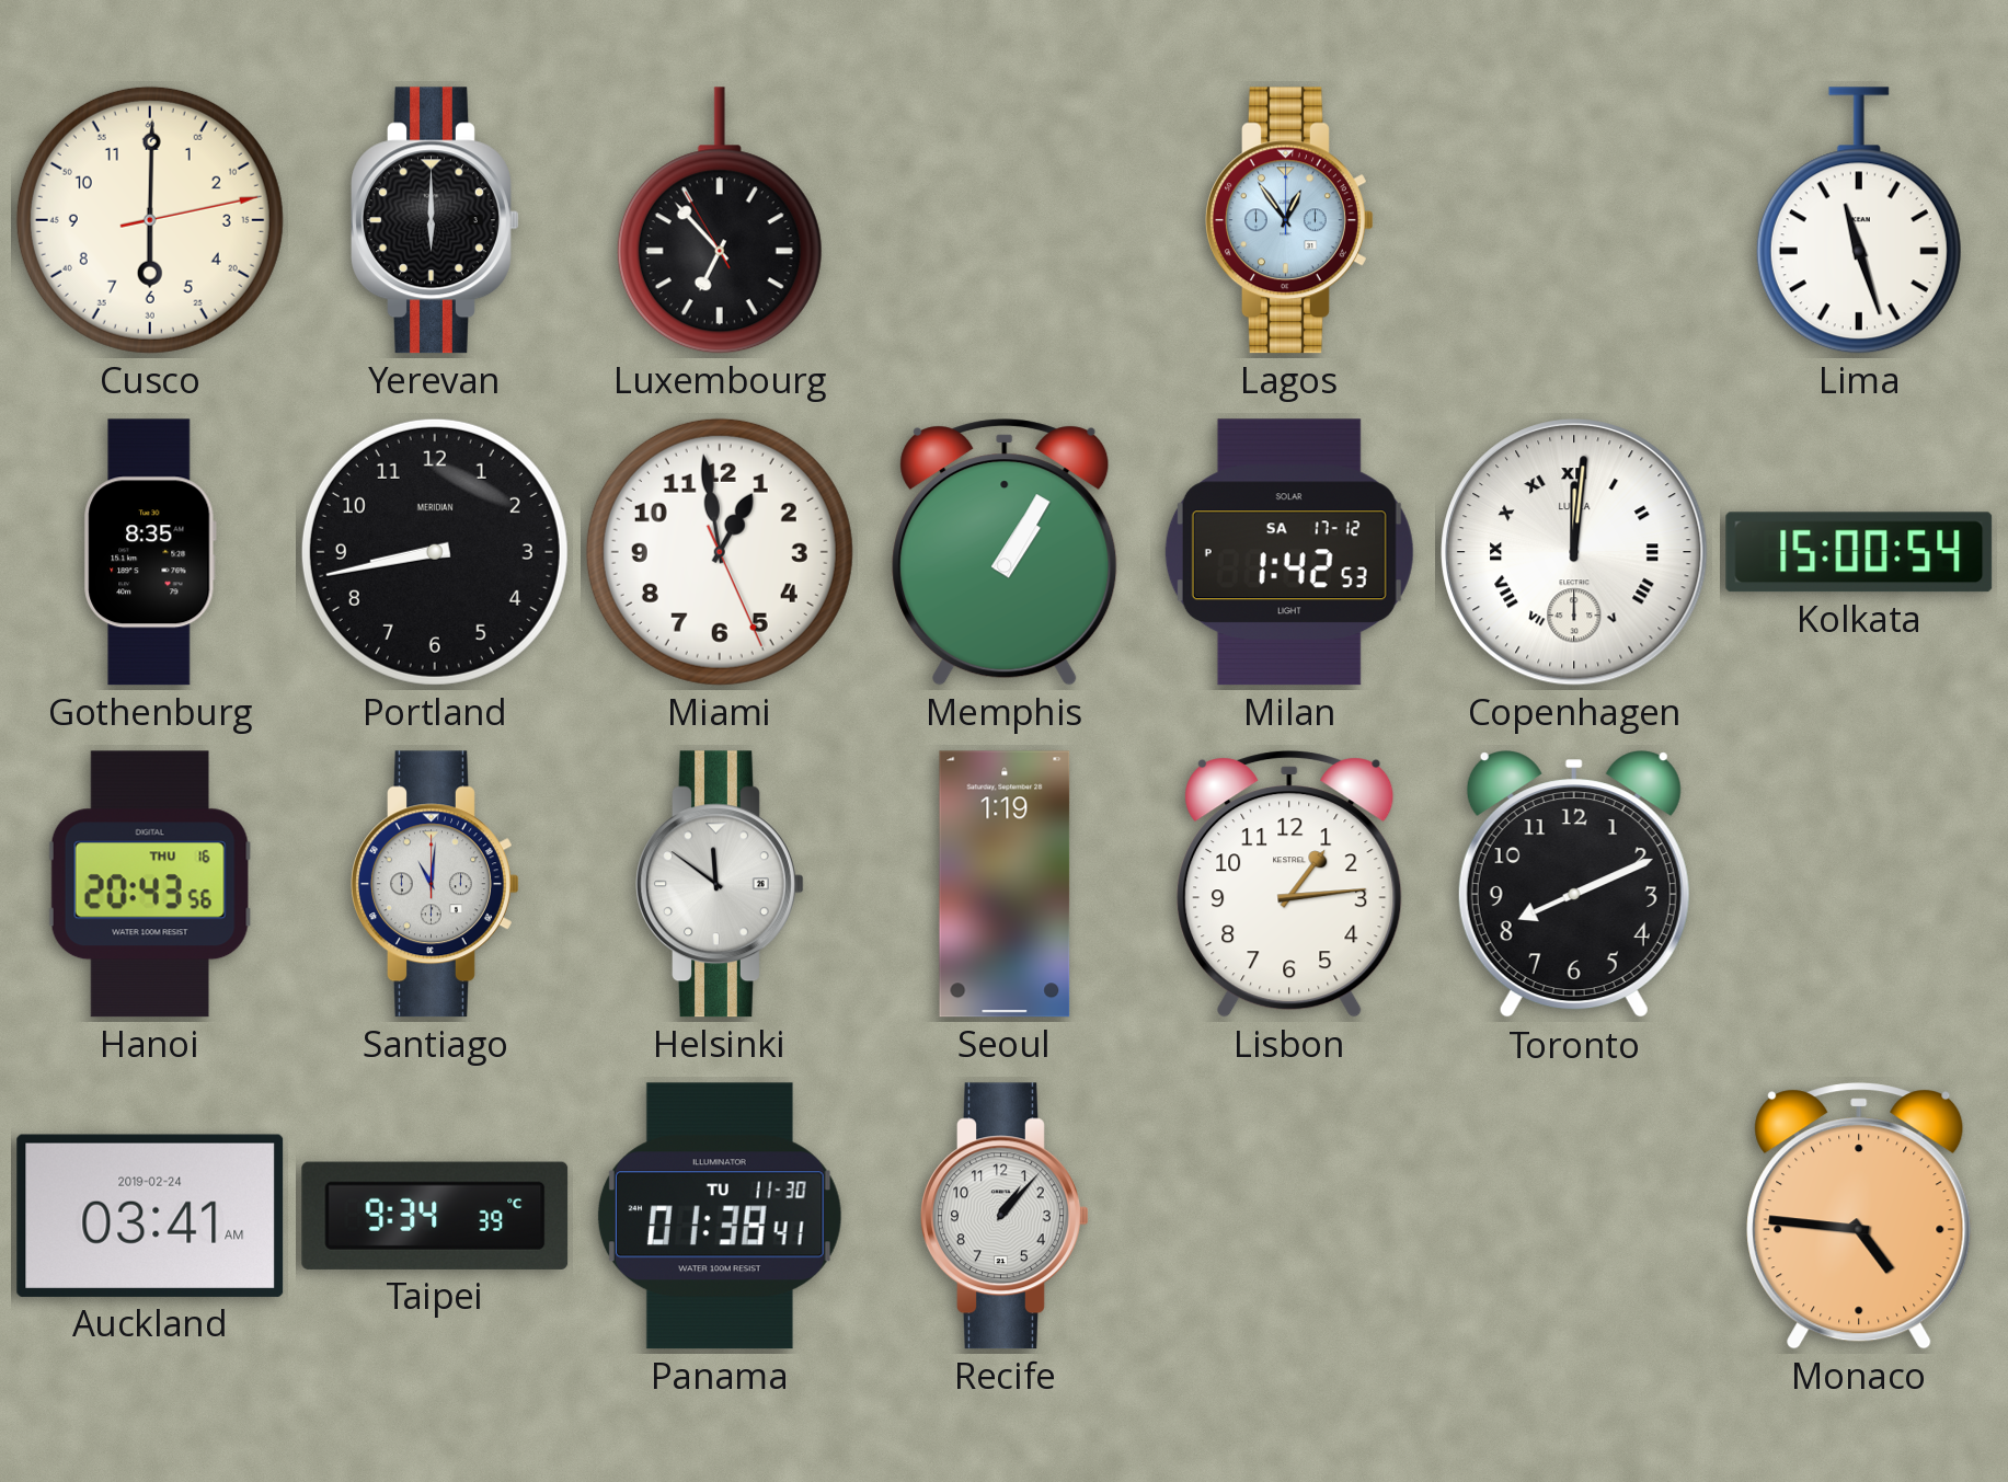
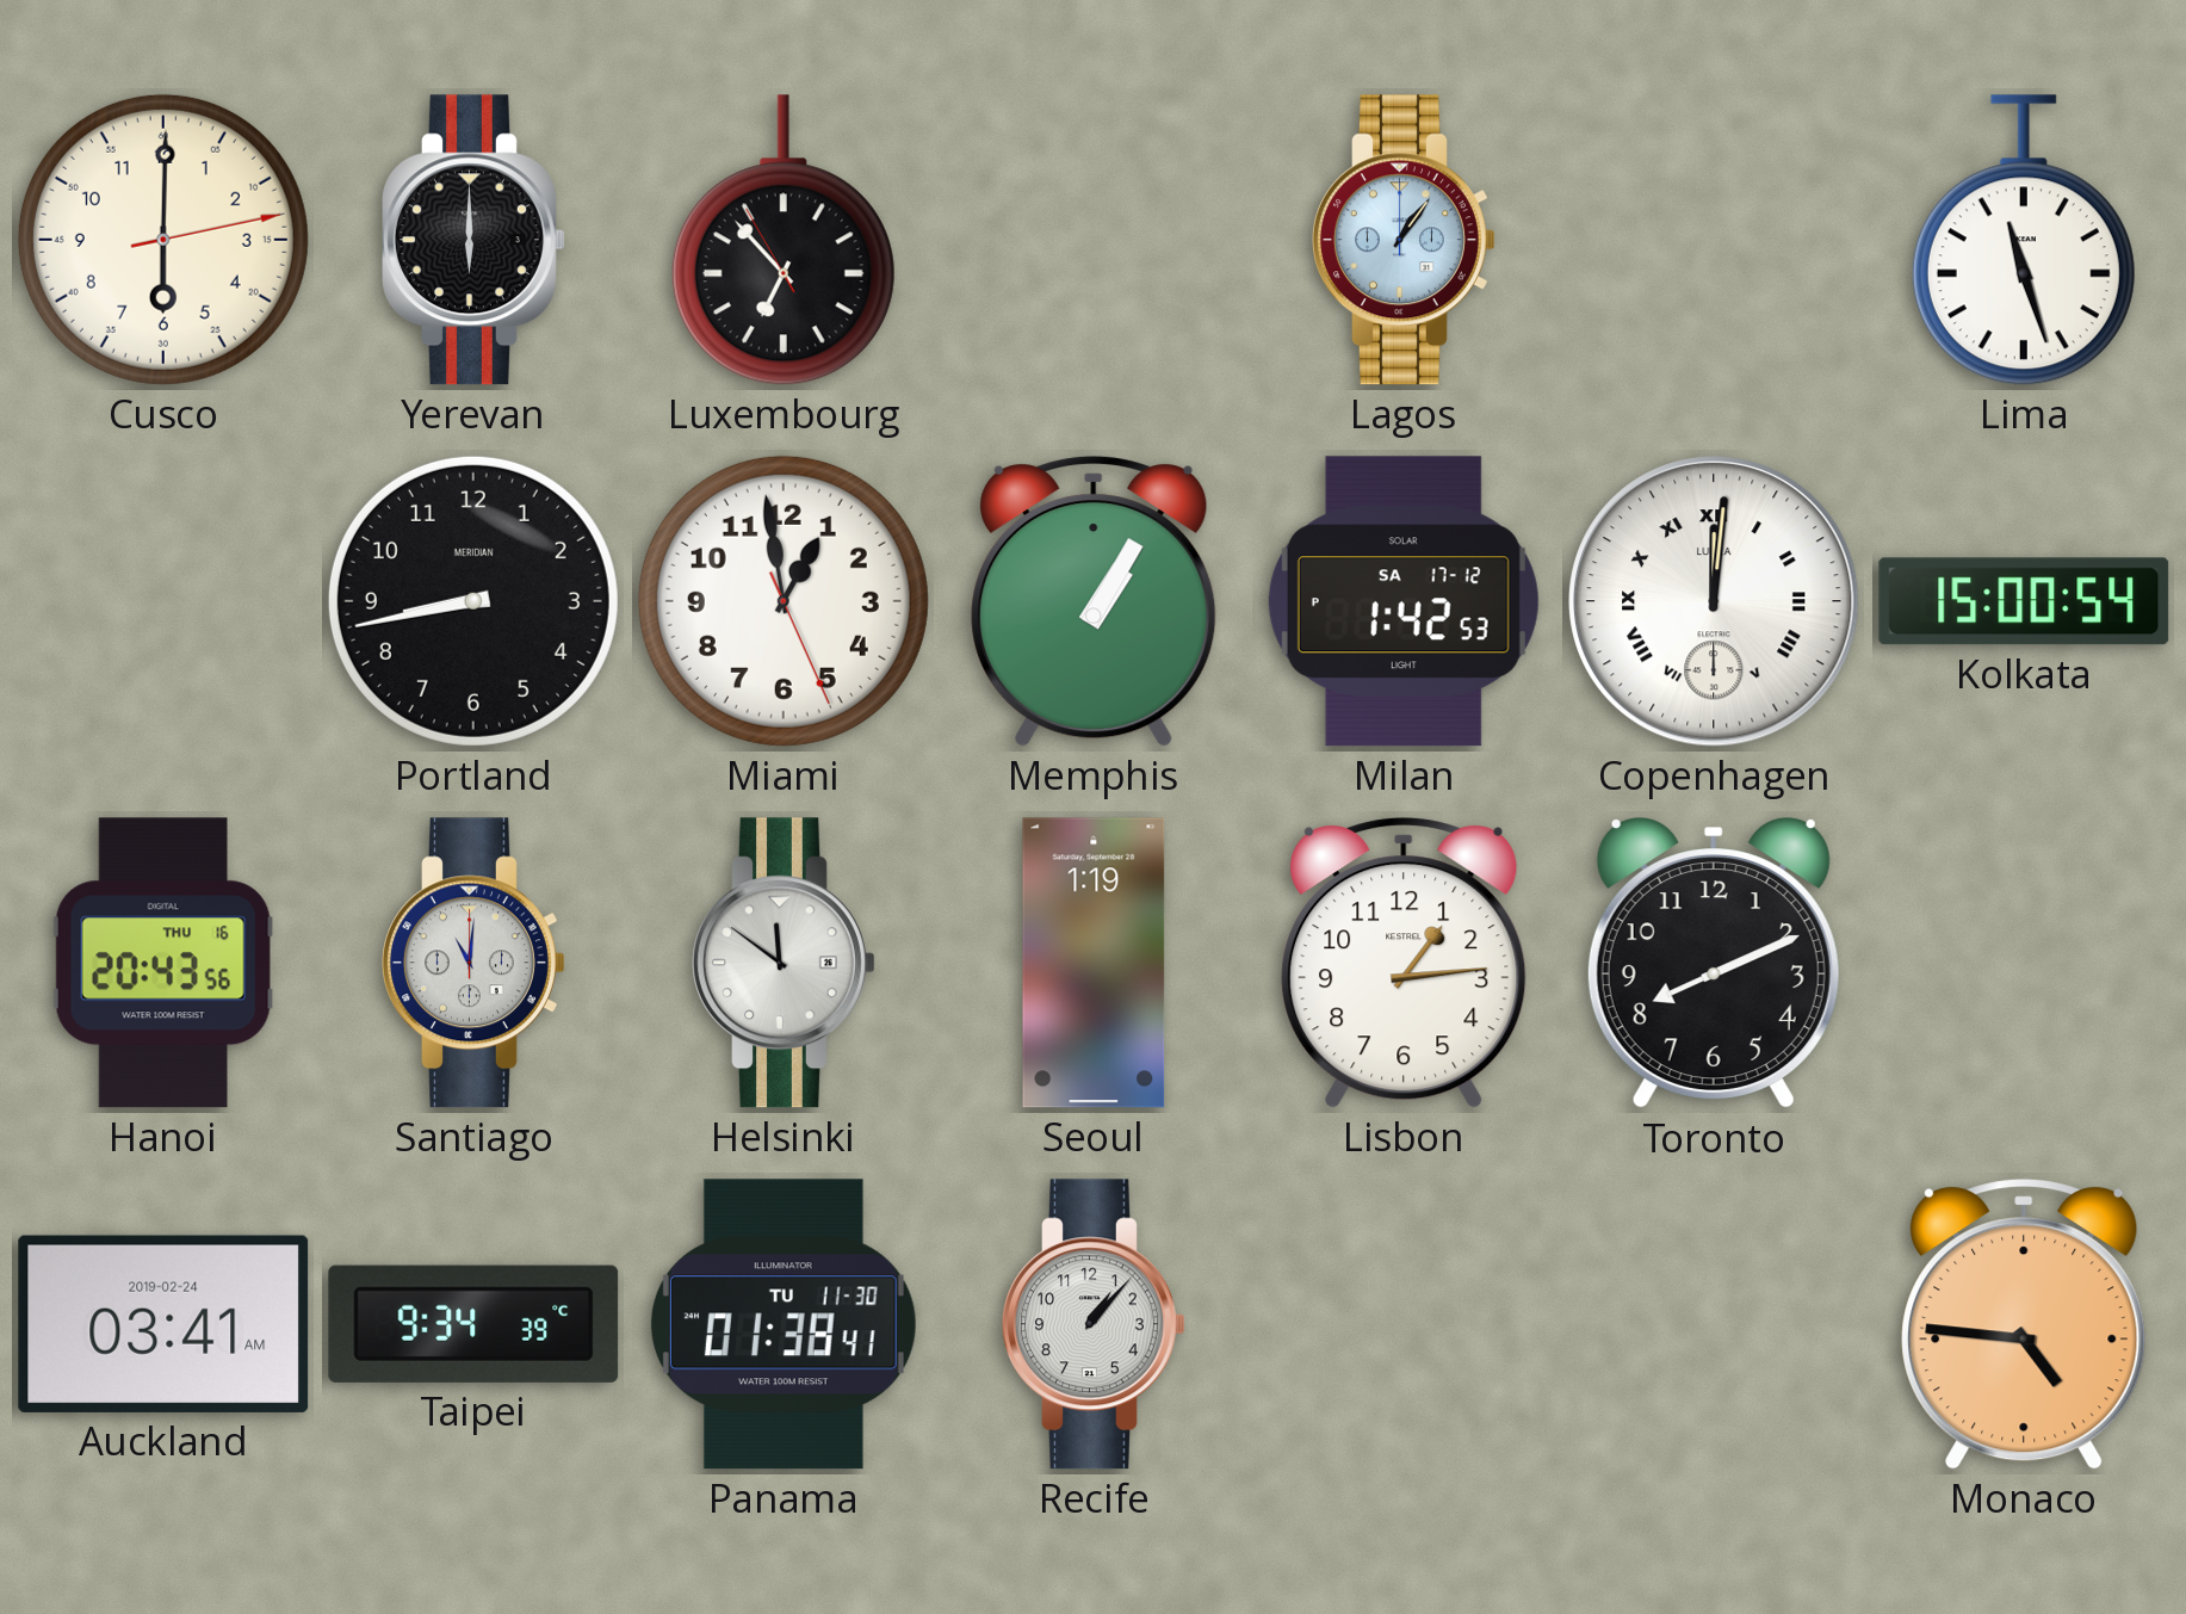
Lagos: 12:54 -> 1:06
Gothenburg: 8:35 -> none
